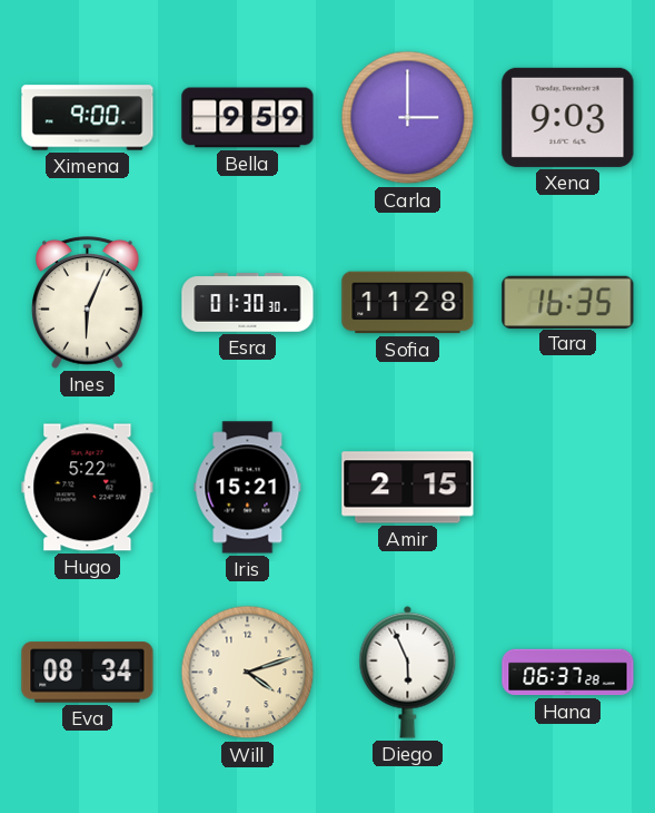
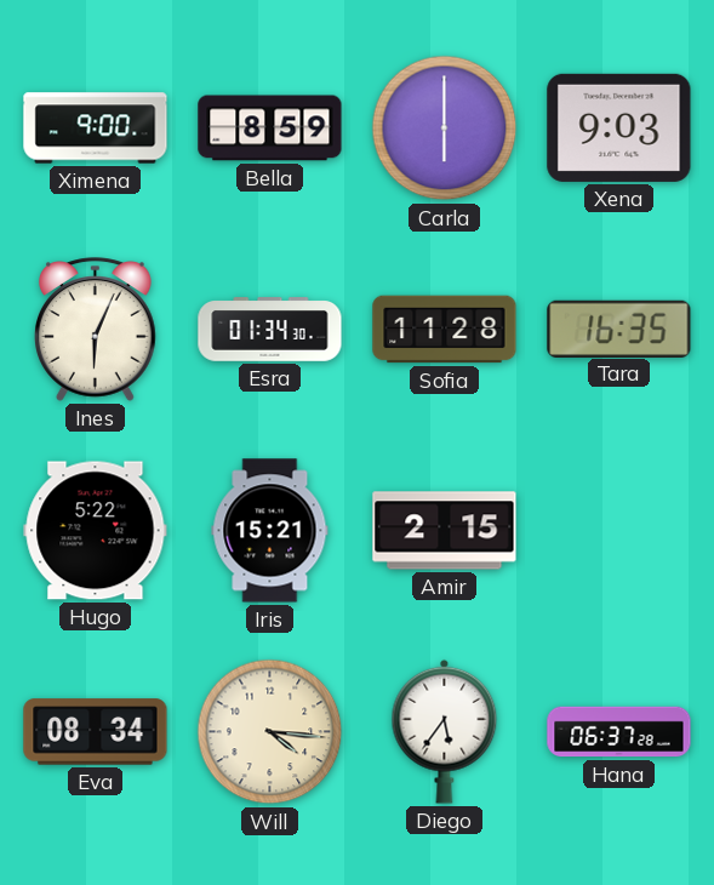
Bella: 9:59 -> 8:59
Carla: 3:00 -> 6:00
Esra: 01:30 -> 01:34
Will: 4:12 -> 4:16
Diego: 5:56 -> 5:36
